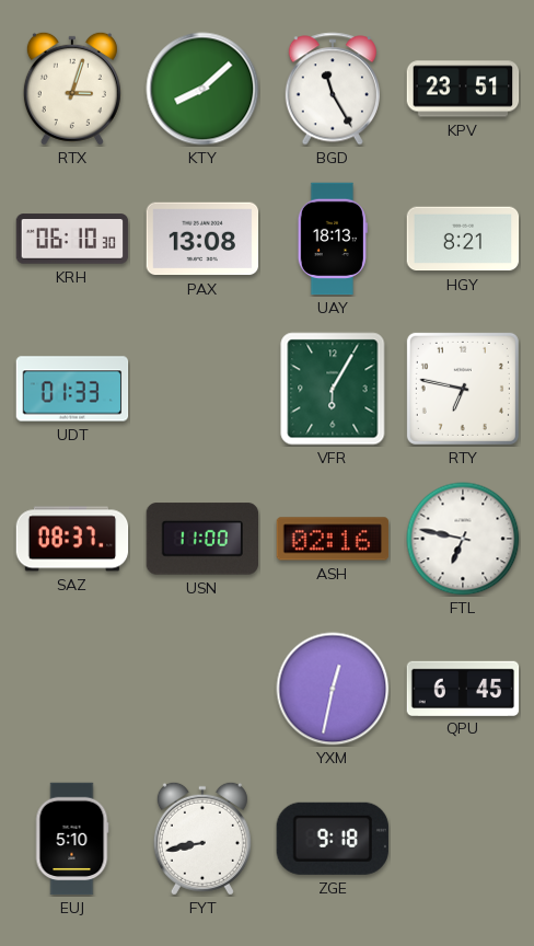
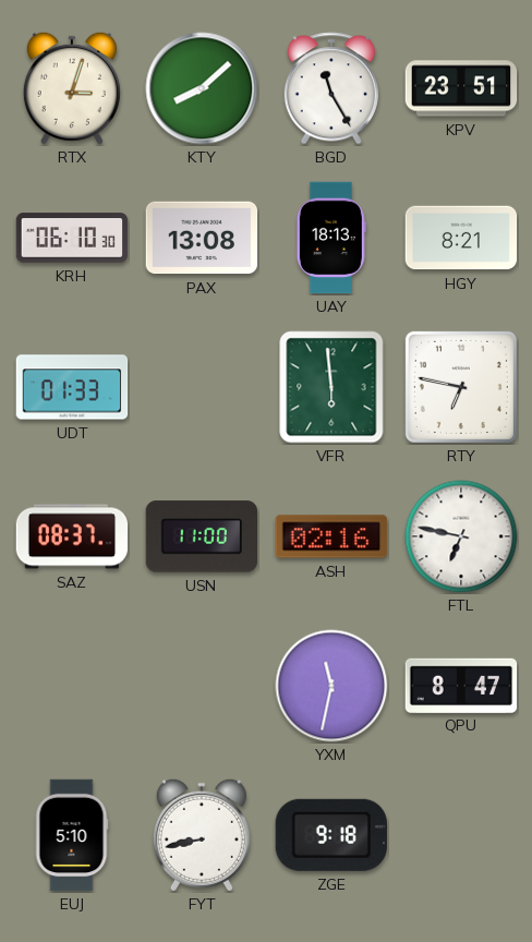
VFR: 6:05 -> 5:59
YXM: 12:32 -> 11:32
QPU: 6:45 -> 8:47
